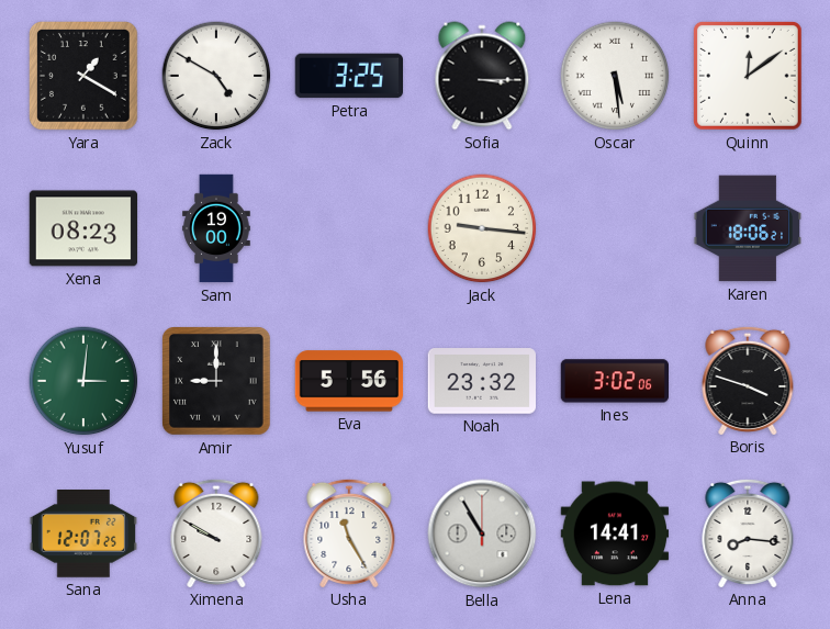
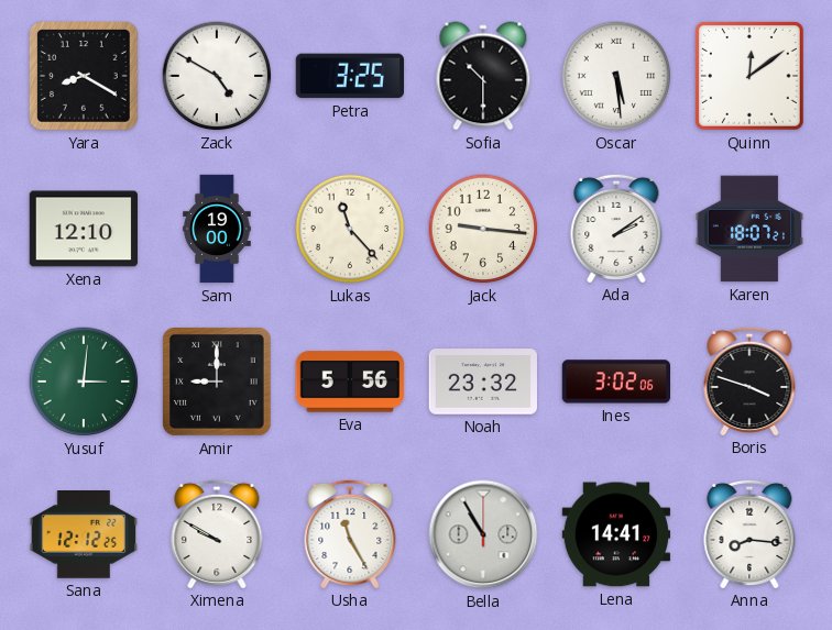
Yara: 1:20 -> 8:20
Sofia: 3:15 -> 10:30
Xena: 08:23 -> 12:10
Lukas: none -> 11:23
Ada: none -> 2:09
Karen: 18:06 -> 18:07
Sana: 12:07 -> 12:12
